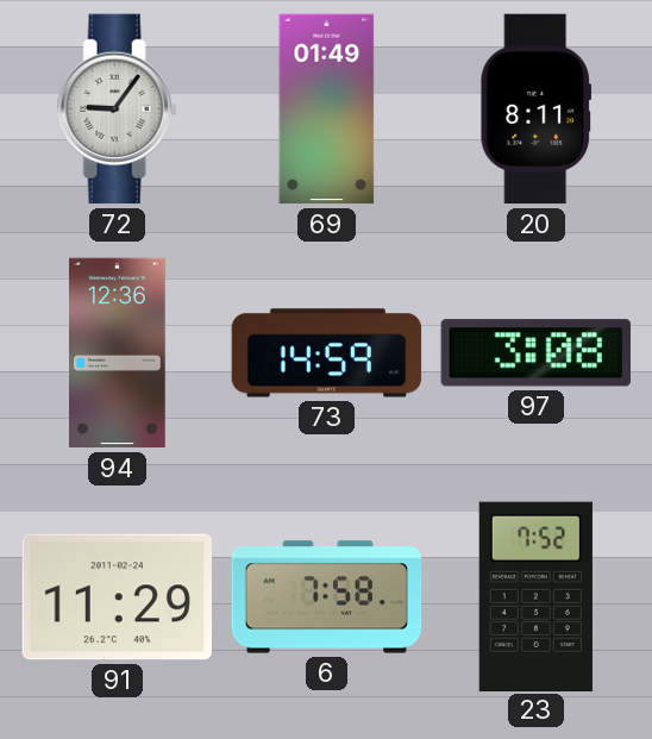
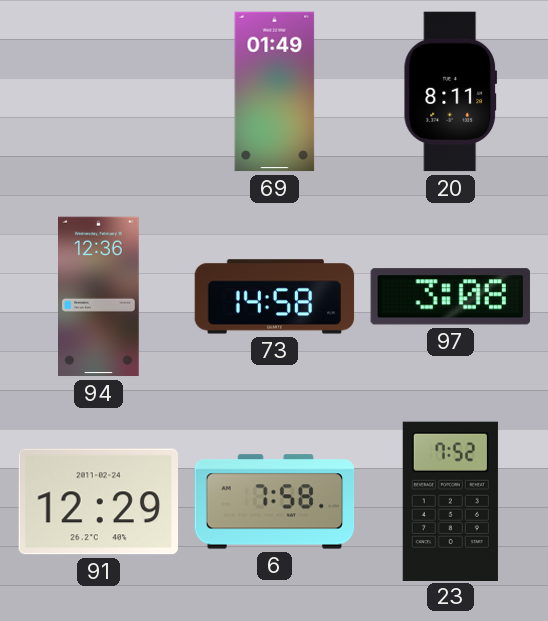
72: 9:06 -> none
73: 14:59 -> 14:58
91: 11:29 -> 12:29
